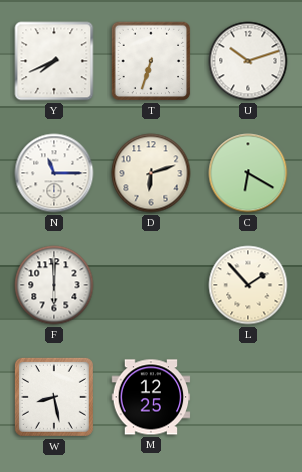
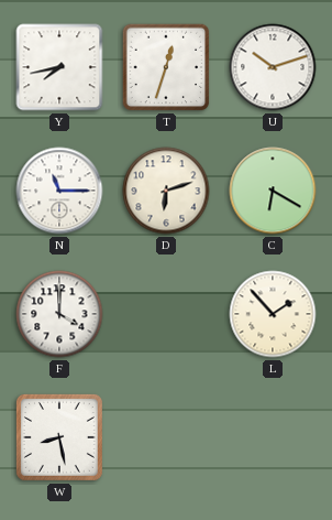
Y: 7:41 -> 7:43
T: 6:33 -> 12:33
F: 6:00 -> 4:00
M: 12:25 -> none
